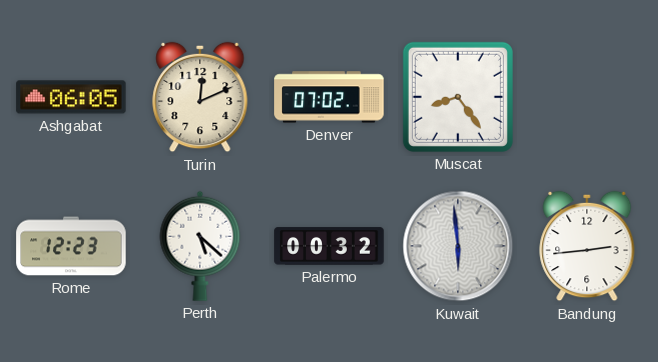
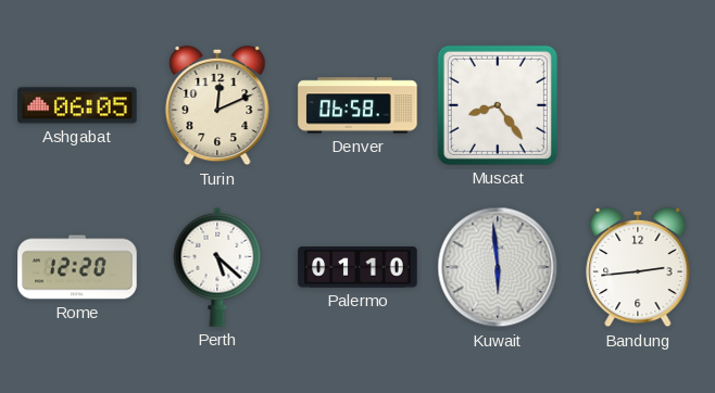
Denver: 07:02 -> 06:58
Rome: 12:23 -> 12:20
Palermo: 00:32 -> 01:10
